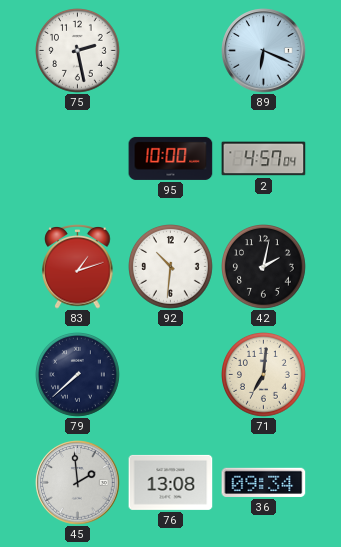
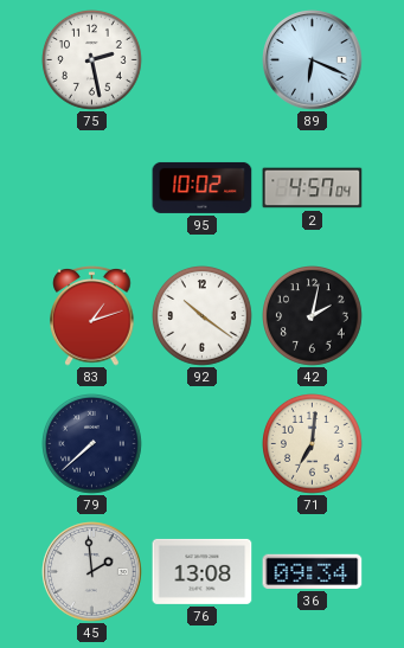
95: 10:00 -> 10:02
92: 10:31 -> 10:21
